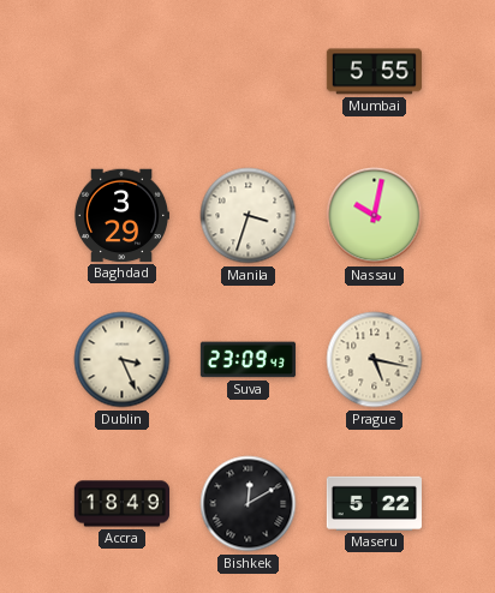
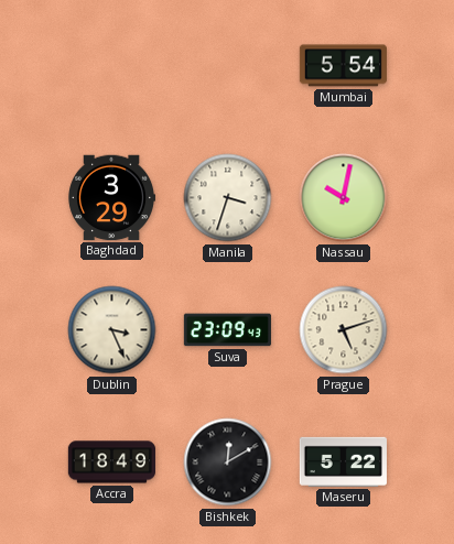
Mumbai: 5:55 -> 5:54
Prague: 5:17 -> 5:12
